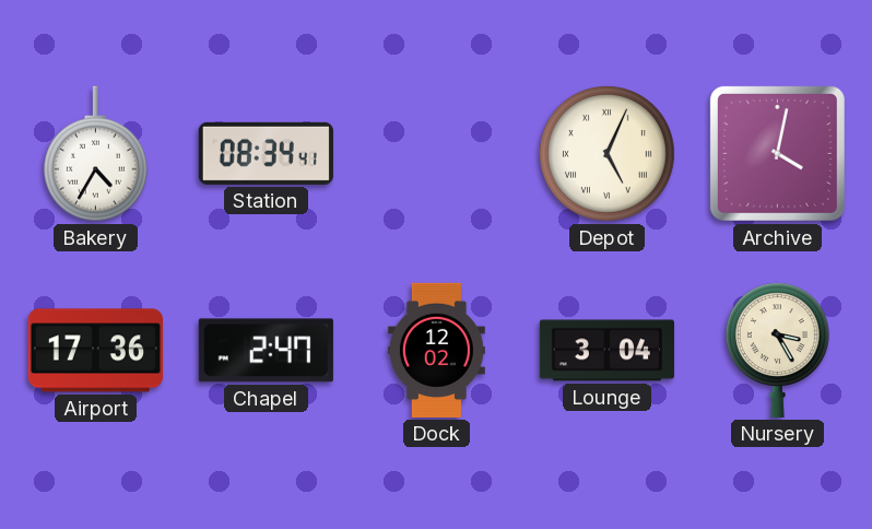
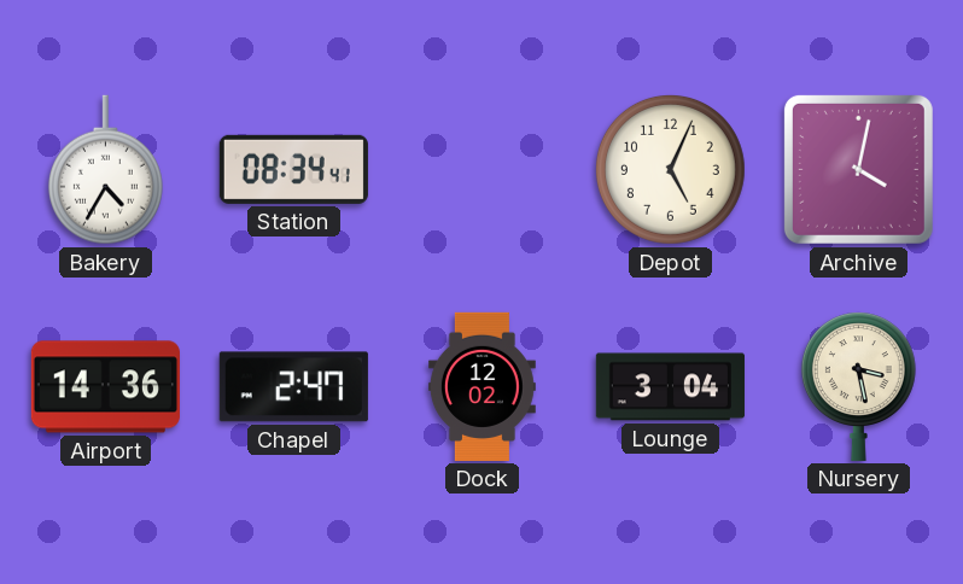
Depot numerals: Roman -> Arabic
Airport: 17:36 -> 14:36
Nursery: 3:25 -> 3:28
